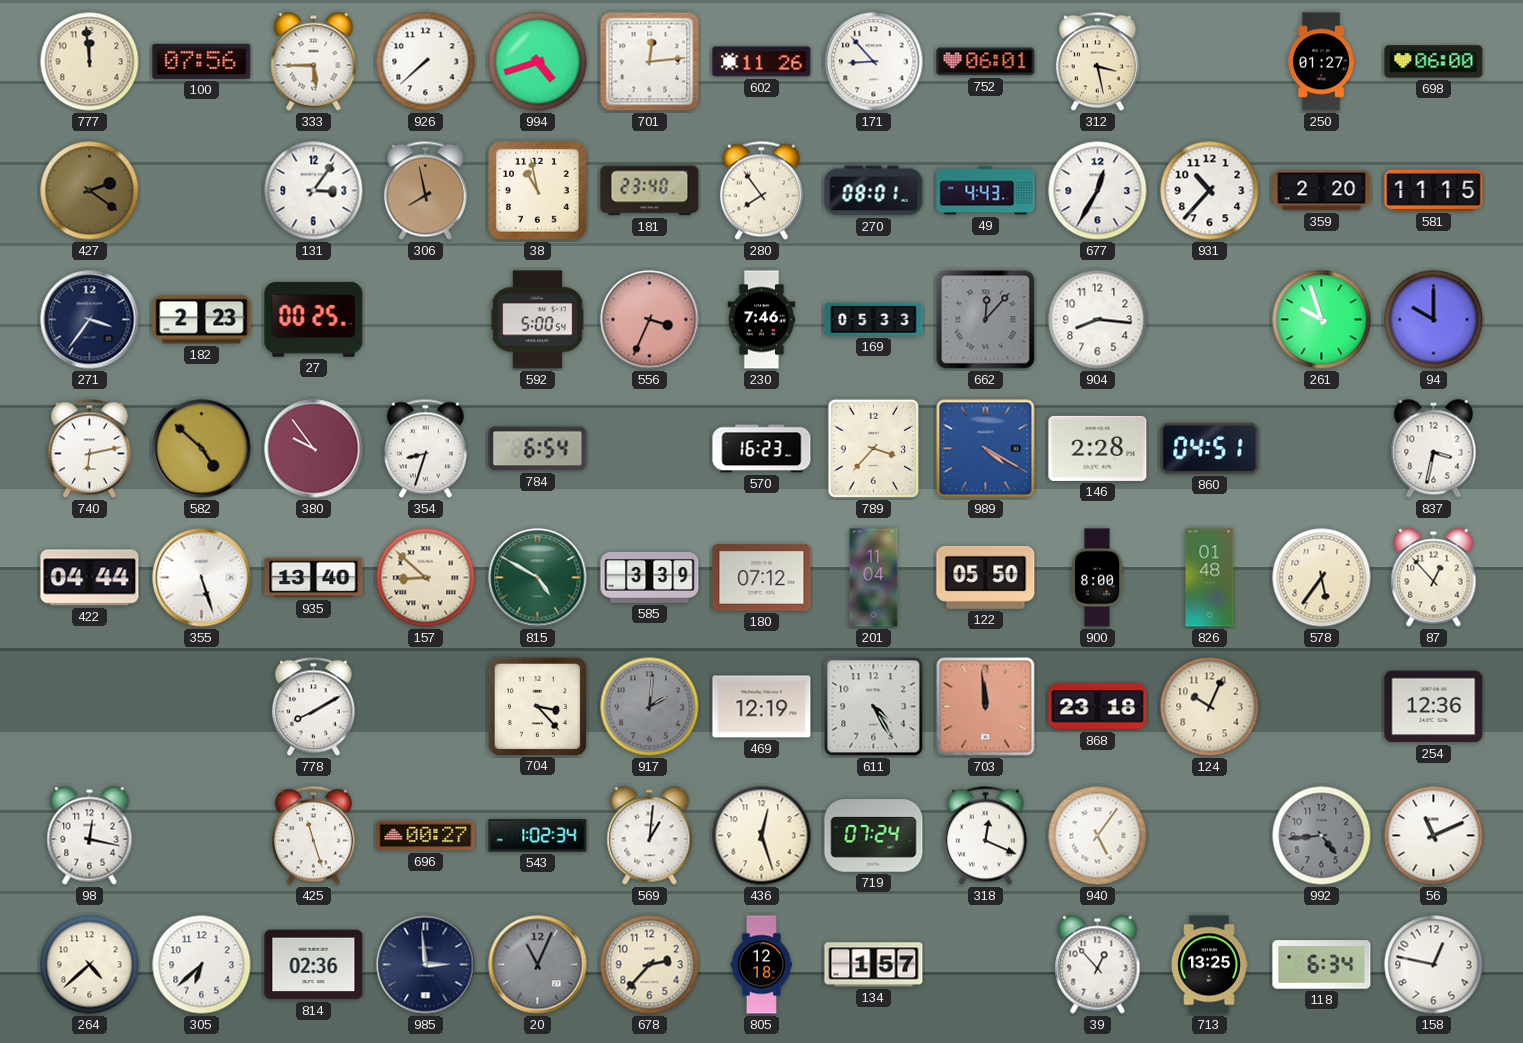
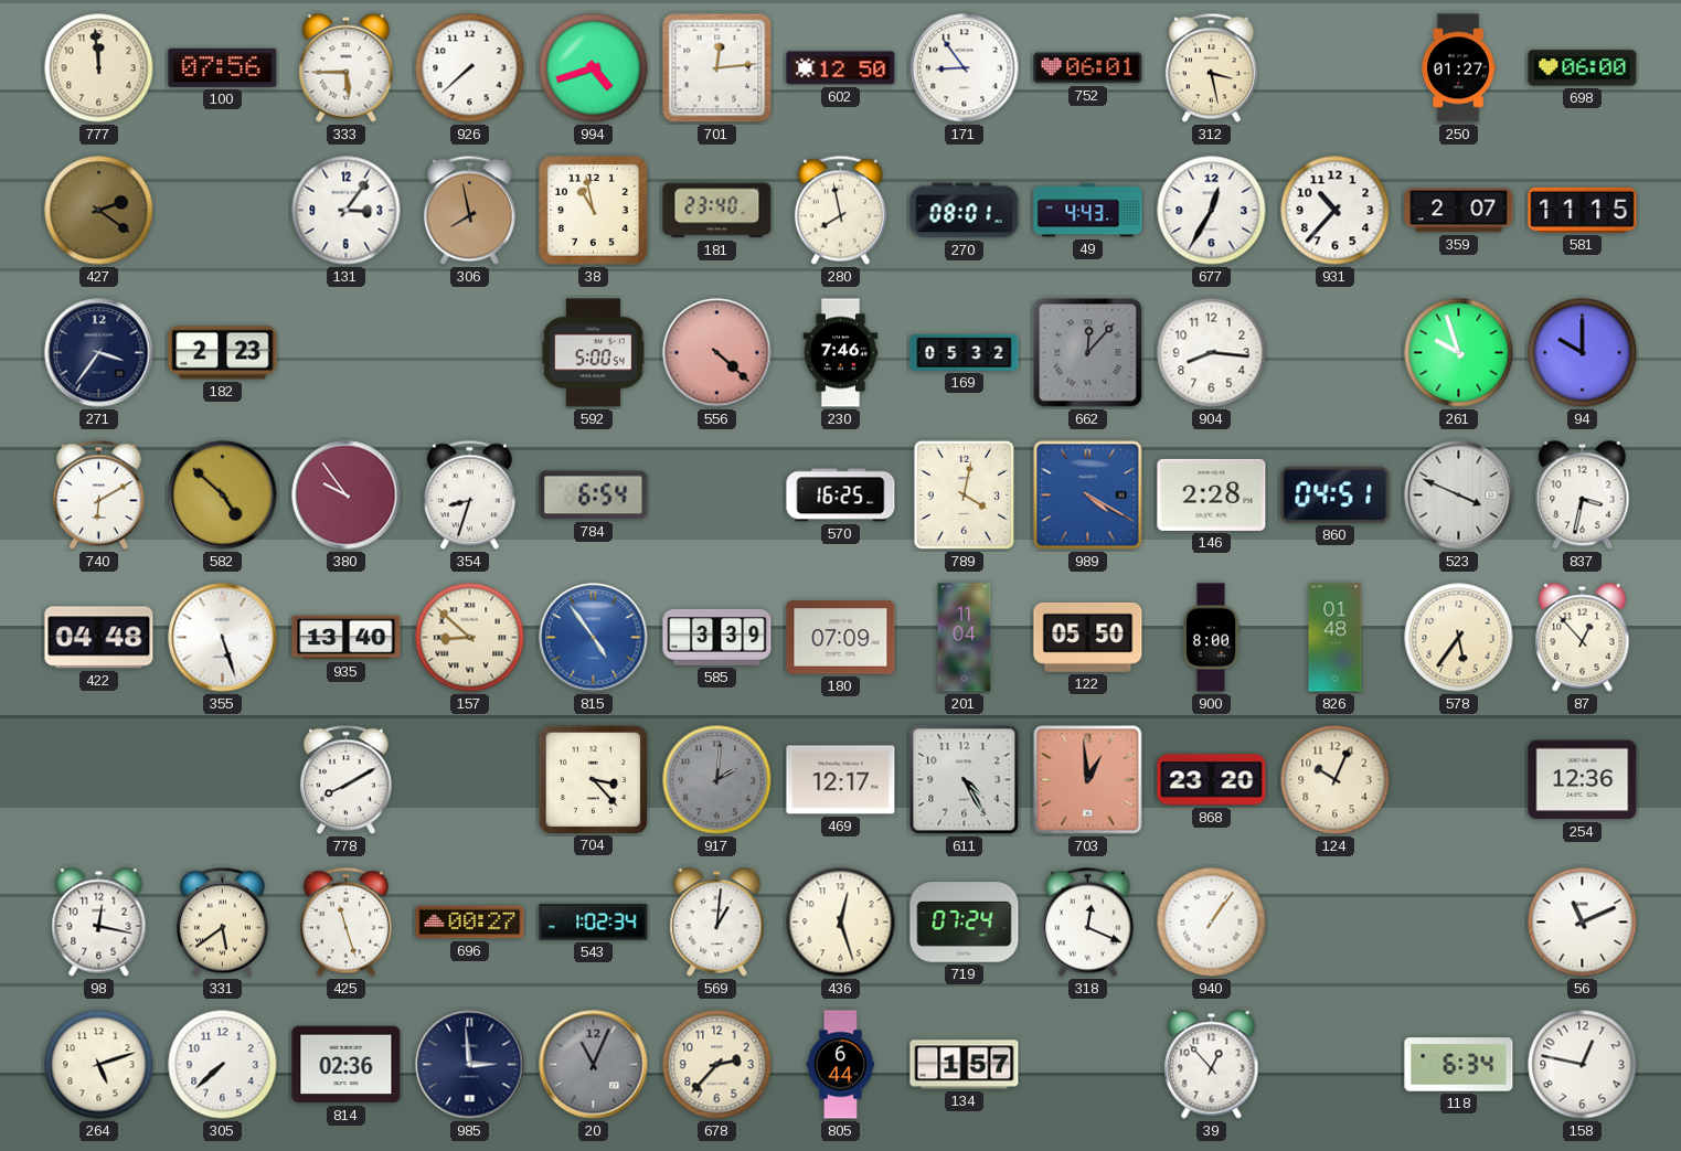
602: 11:26 -> 12:50
171: 8:53 -> 8:54
280: 7:54 -> 7:58
359: 2:20 -> 2:07
27: 00:25 -> none
556: 3:34 -> 4:22
169: 05:33 -> 05:32
740: 6:13 -> 6:10
570: 16:23 -> 16:25
789: 3:37 -> 4:02
523: none -> 3:49
422: 04:44 -> 04:48
815: 4:50 -> 4:54
815 dial: green -> blue
180: 07:12 -> 07:09
469: 12:19 -> 12:17
703: 11:59 -> 12:59
868: 23:18 -> 23:20
331: none -> 5:39
940: 5:06 -> 1:06
992: 4:44 -> none
264: 4:38 -> 5:12
305: 6:38 -> 7:38
805: 12:18 -> 6:44
713: 13:25 -> none
